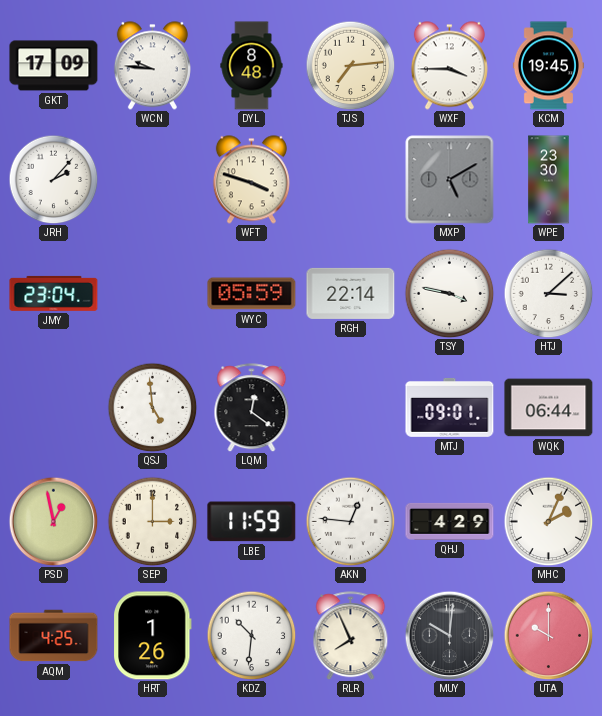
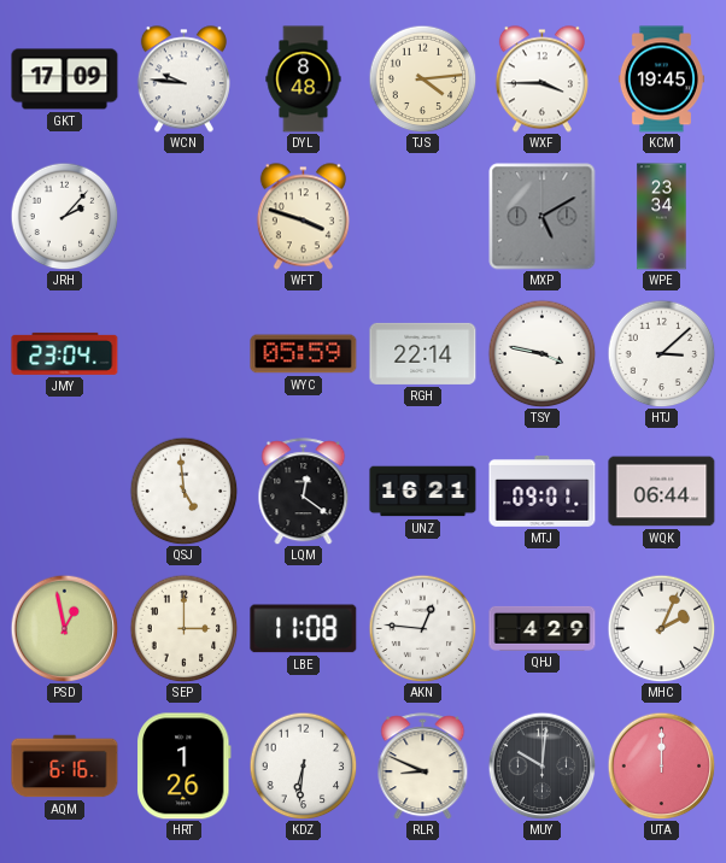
TJS: 7:14 -> 4:14
WPE: 23:30 -> 23:34
UNZ: none -> 16:21
LBE: 11:59 -> 11:08
AQM: 4:25 -> 6:16
KDZ: 10:31 -> 6:31
RLR: 7:56 -> 8:49
UTA: 10:00 -> 12:00
